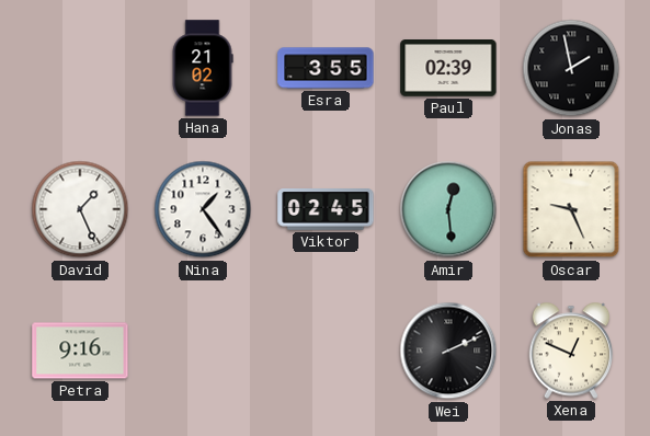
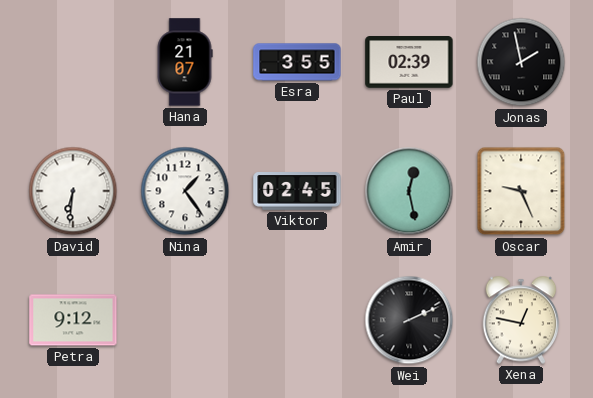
Hana: 21:02 -> 21:07
David: 1:26 -> 6:31
Amir: 12:29 -> 12:28
Petra: 9:16 -> 9:12
Xena: 12:49 -> 12:47
